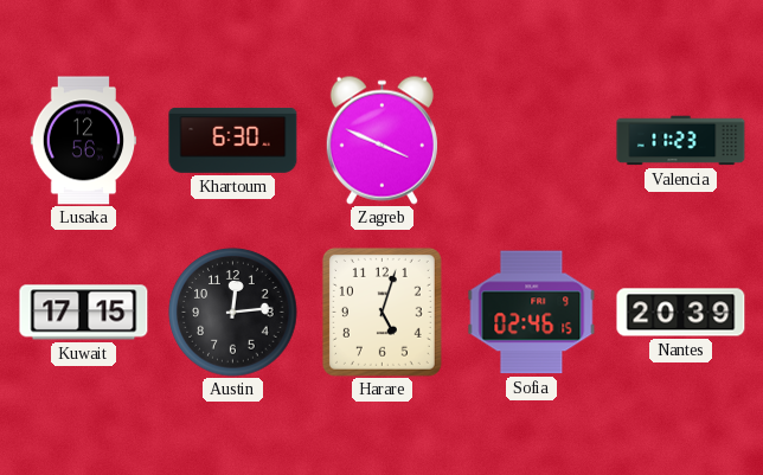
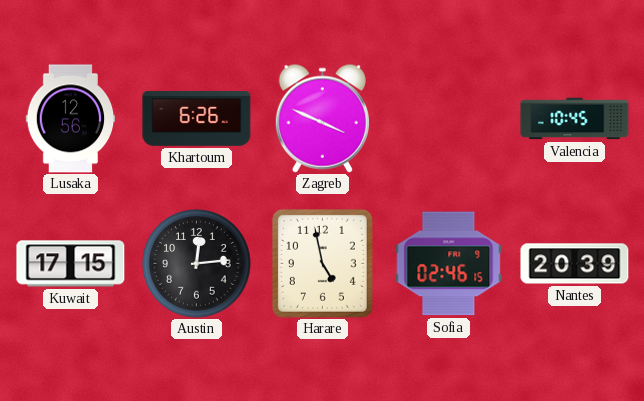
Khartoum: 6:30 -> 6:26
Valencia: 11:23 -> 10:45
Harare: 5:03 -> 4:58
